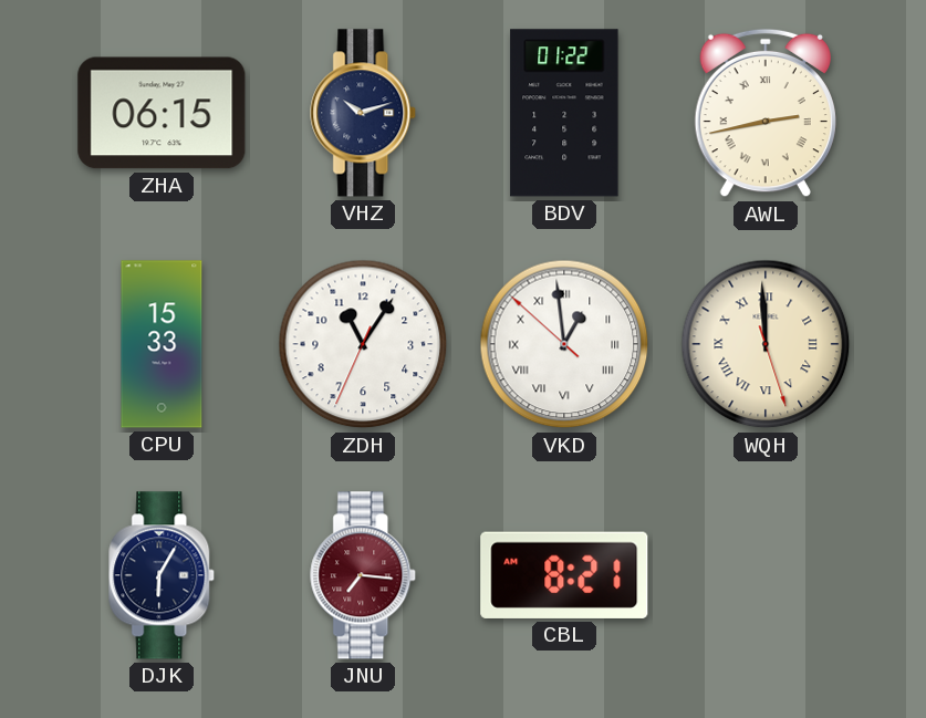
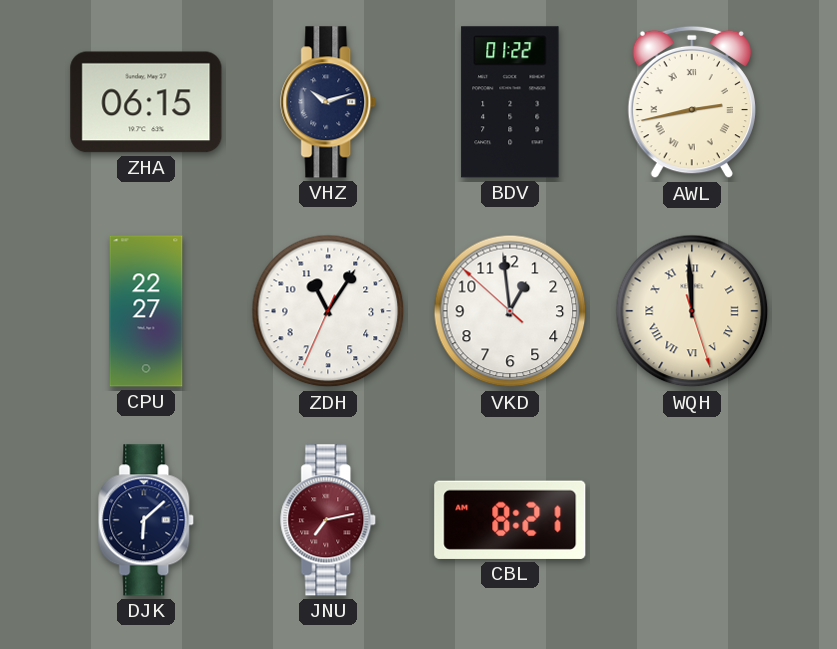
CPU: 15:33 -> 22:27
VKD numerals: Roman -> Arabic
DJK: 6:05 -> 6:08
JNU: 7:16 -> 7:13
